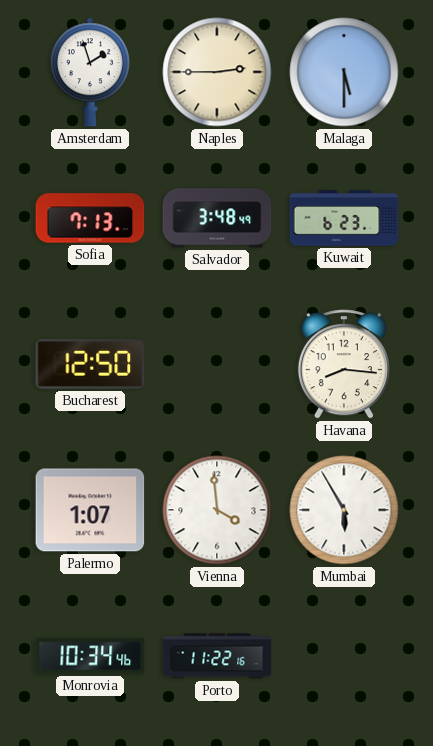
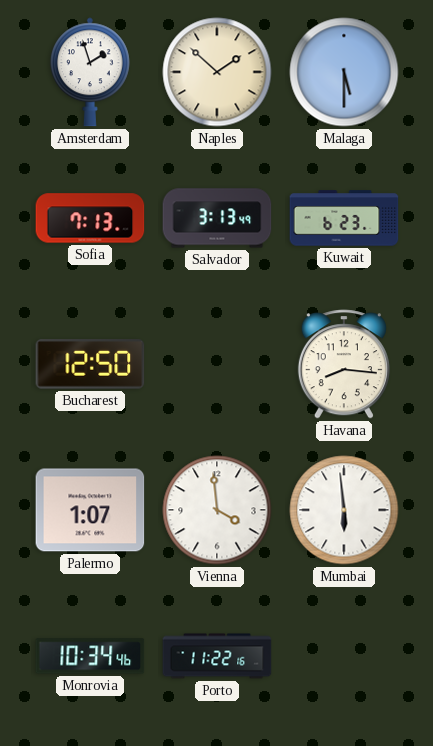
Naples: 2:45 -> 1:52
Salvador: 3:48 -> 3:13
Mumbai: 5:55 -> 5:59
